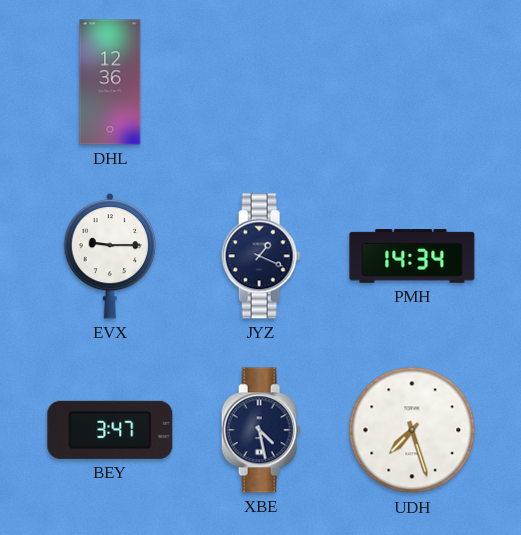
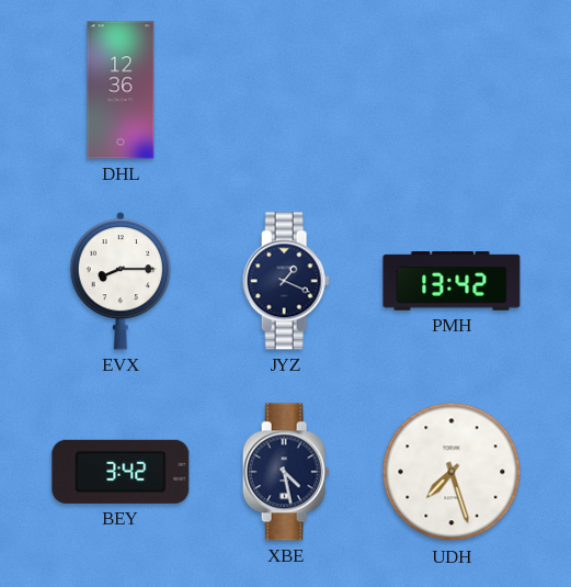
EVX: 9:15 -> 8:15
PMH: 14:34 -> 13:42
BEY: 3:47 -> 3:42
